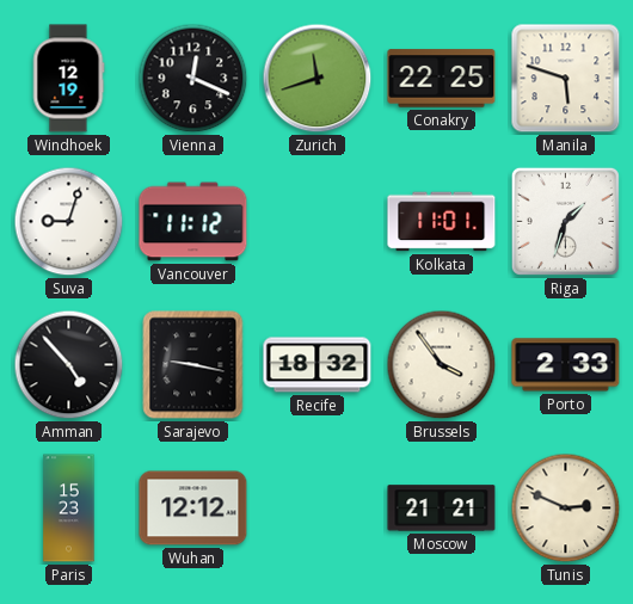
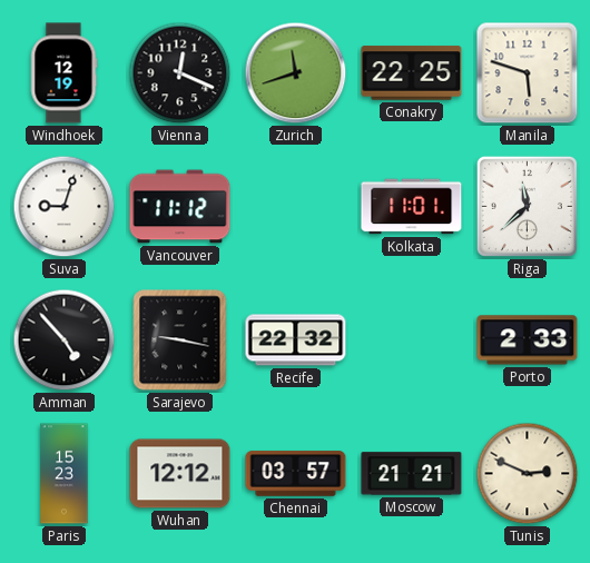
Riga: 1:33 -> 11:38
Recife: 18:32 -> 22:32
Brussels: 3:54 -> none
Chennai: none -> 03:57
